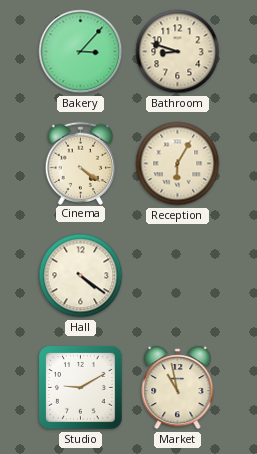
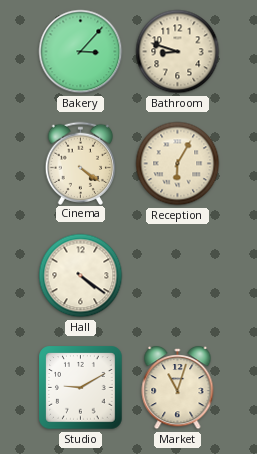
Market: 10:58 -> 11:03
